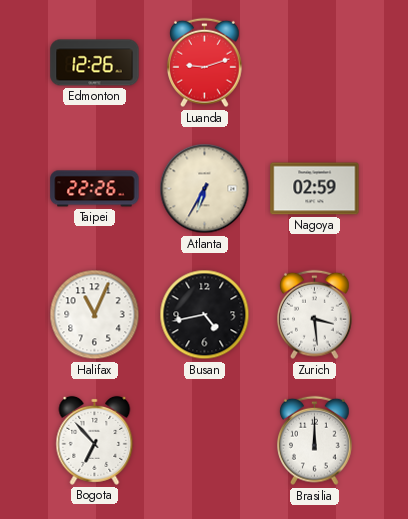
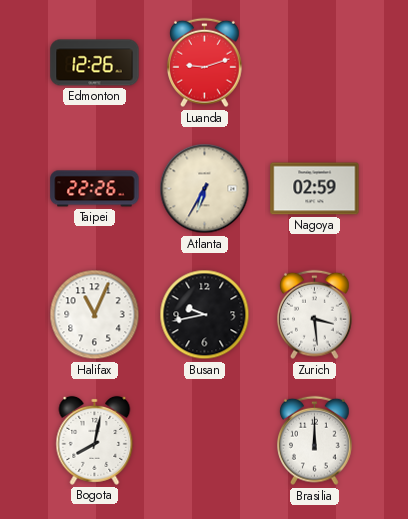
Busan: 4:43 -> 9:43
Bogota: 6:53 -> 8:02
